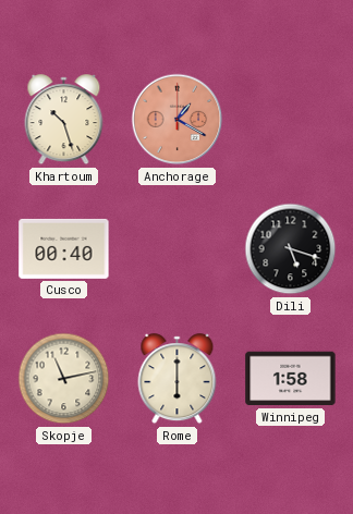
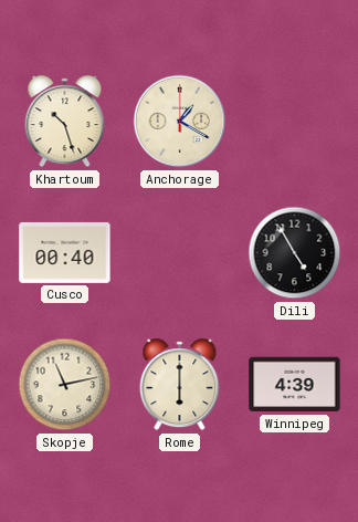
Anchorage dial: salmon -> cream
Dili: 5:18 -> 4:55
Winnipeg: 1:58 -> 4:39
